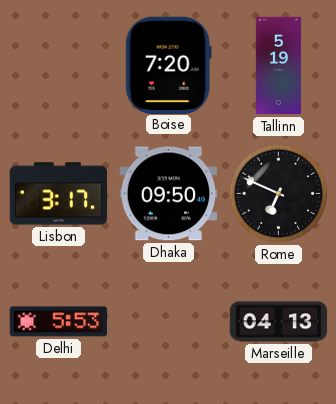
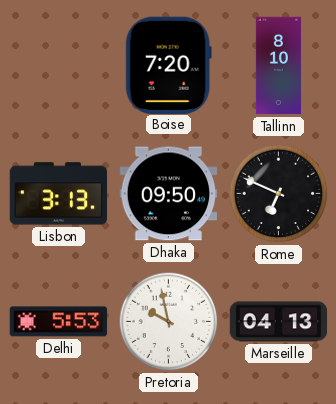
Tallinn: 5:19 -> 8:10
Lisbon: 3:17 -> 3:13
Pretoria: none -> 9:58
